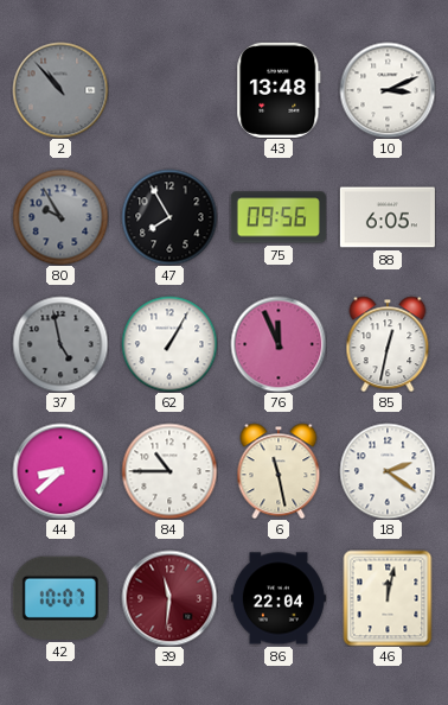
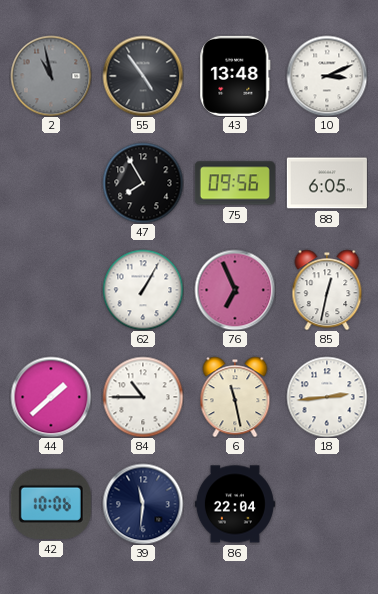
2: 10:53 -> 10:58
55: none -> 4:54
80: 9:55 -> none
37: 4:58 -> none
76: 11:56 -> 6:56
44: 8:38 -> 1:38
18: 2:21 -> 2:44
42: 10:07 -> 10:06
39 dial: burgundy -> navy
46: 12:02 -> none
